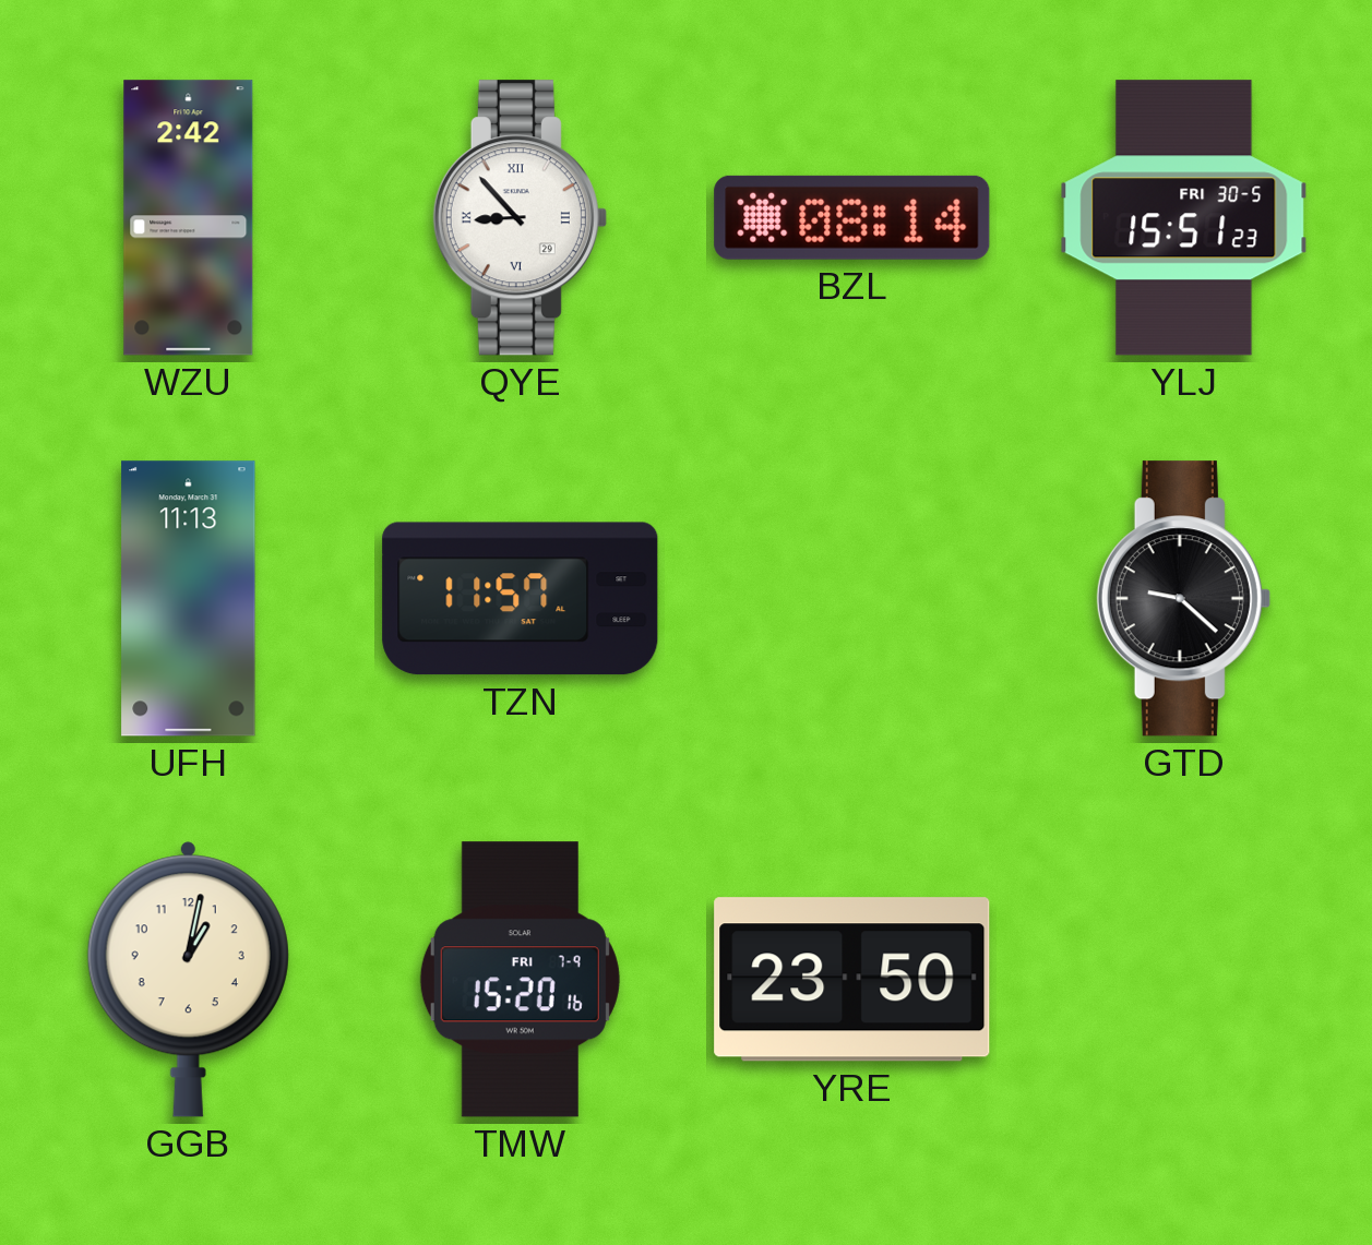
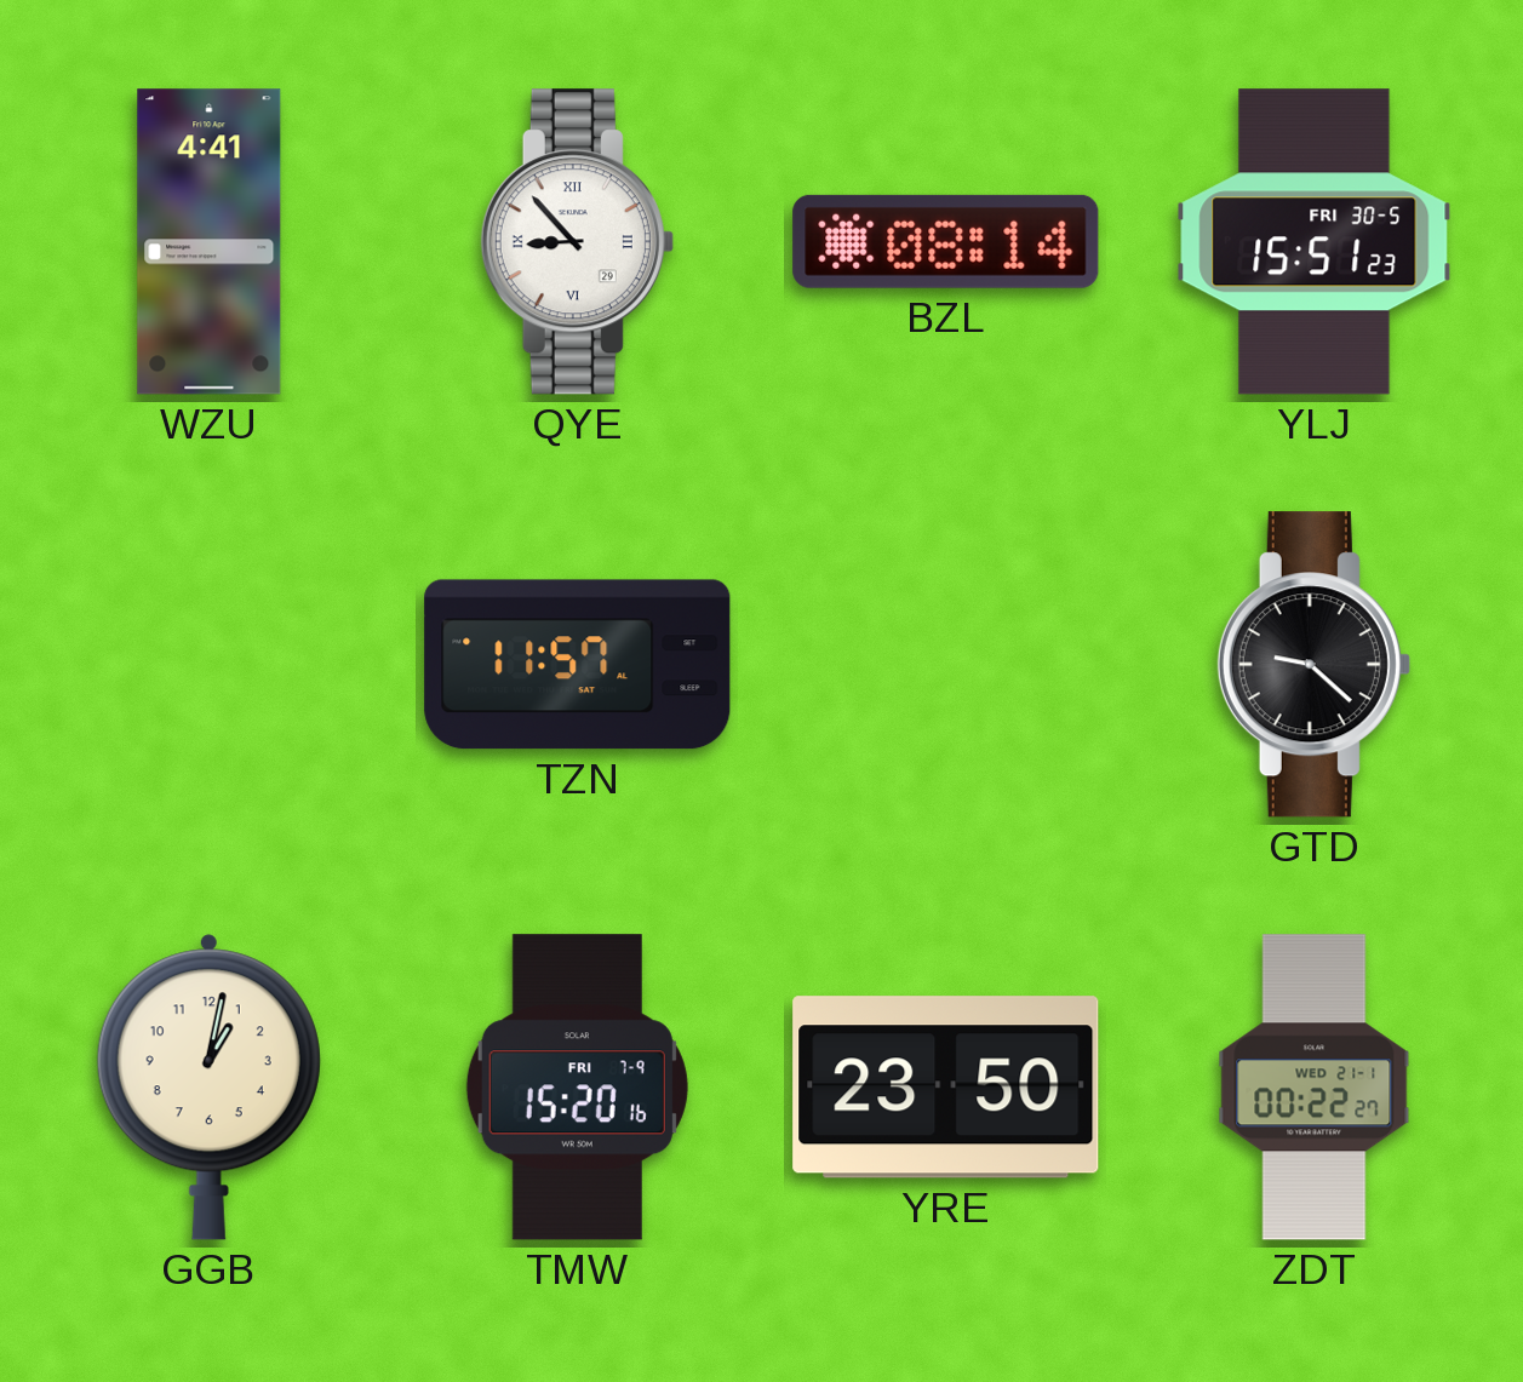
WZU: 2:42 -> 4:41
UFH: 11:13 -> none
ZDT: none -> 00:22
